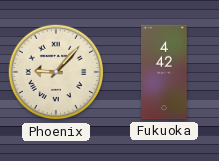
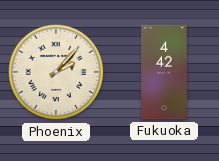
Phoenix: 9:07 -> 2:07
